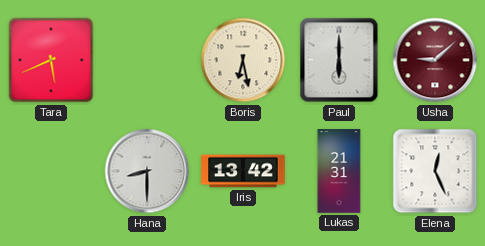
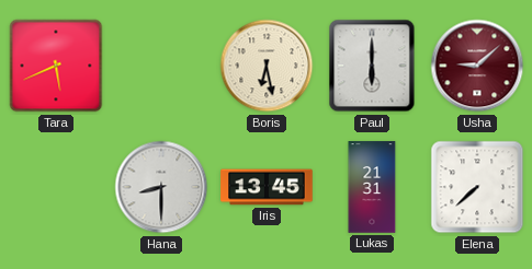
Iris: 13:42 -> 13:45
Elena: 12:26 -> 7:38
